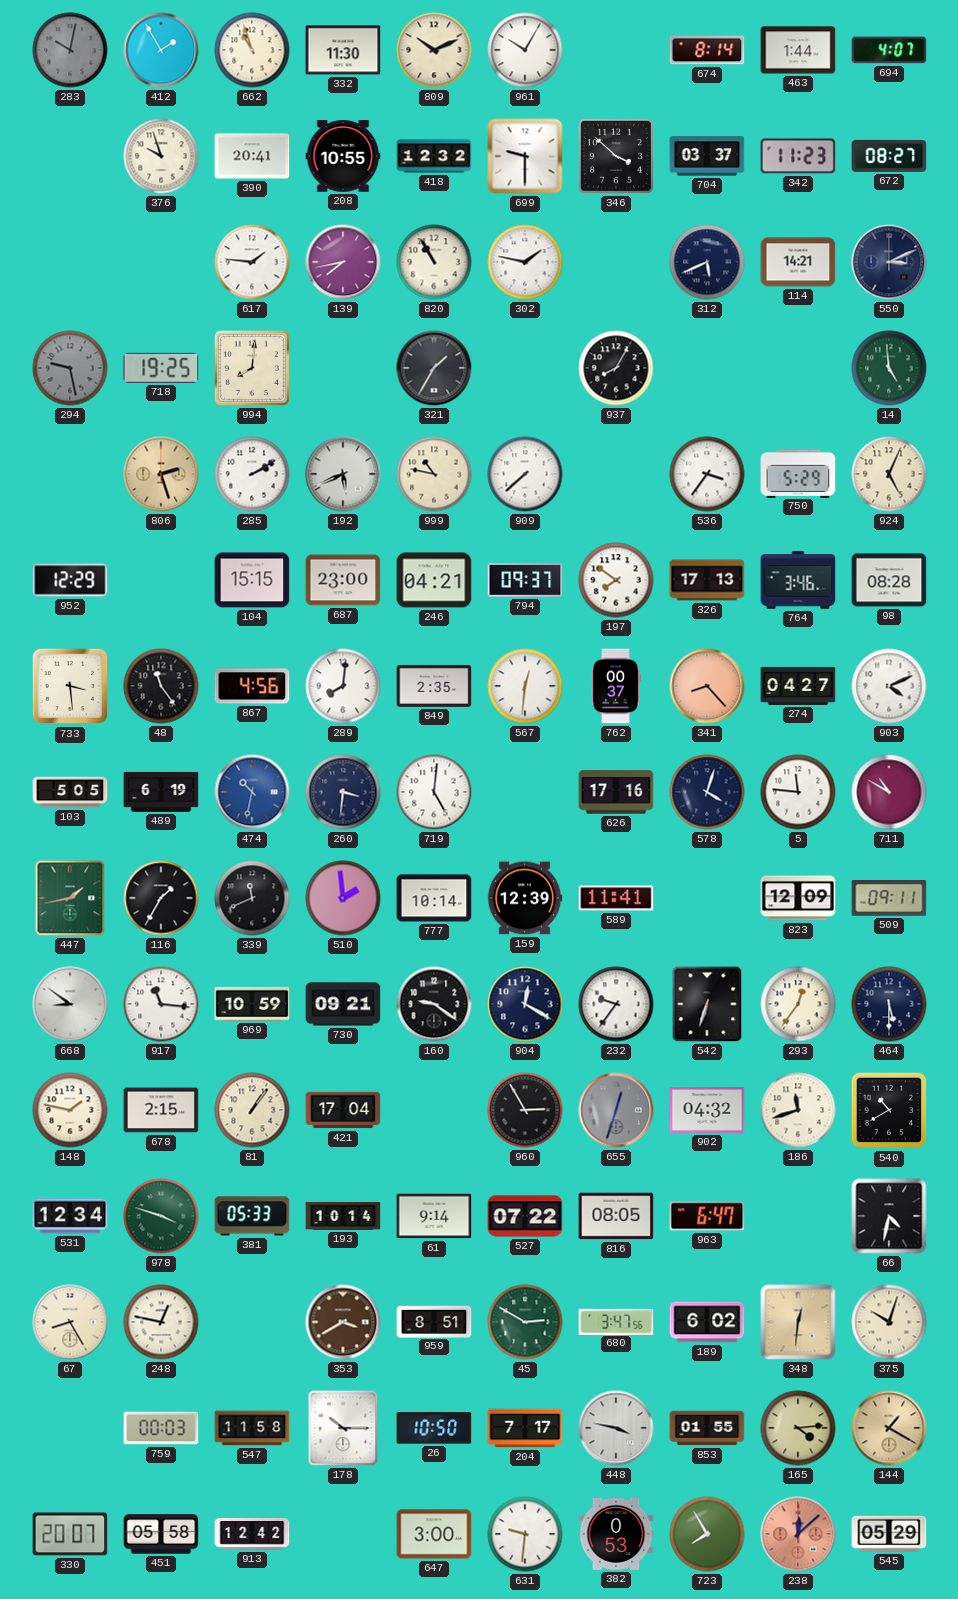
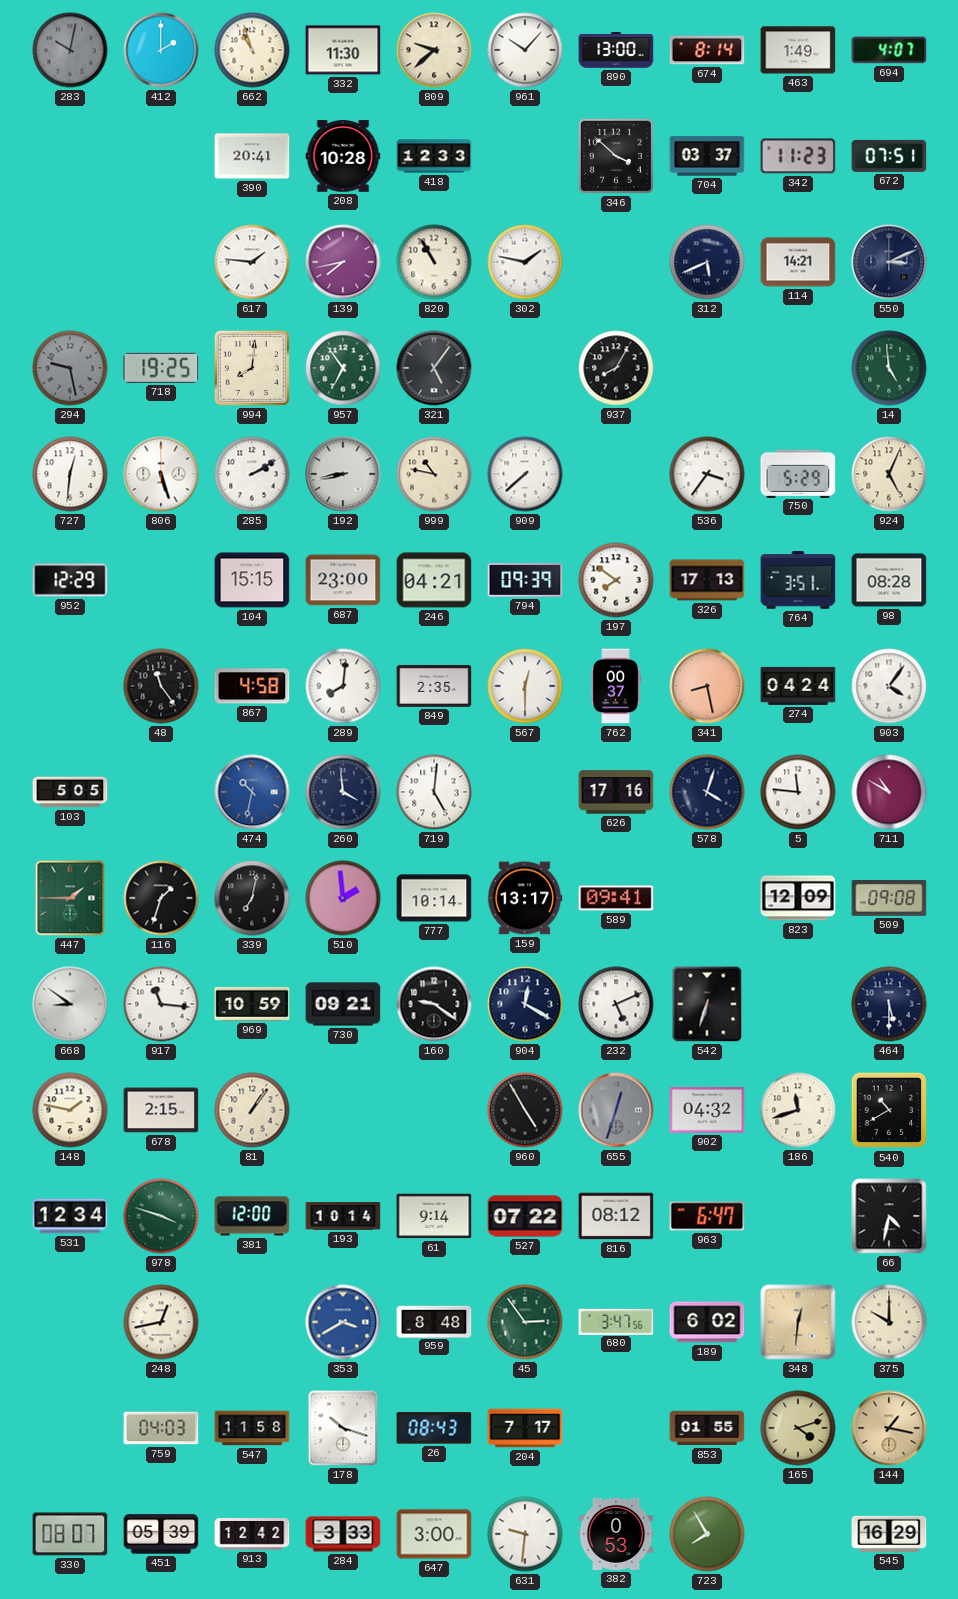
412: 1:55 -> 2:00
809: 10:11 -> 9:38
961: 10:05 -> 10:07
890: none -> 13:00
463: 1:44 -> 1:49
376: 9:57 -> none
208: 10:55 -> 10:28
418: 12:32 -> 12:33
699: 9:30 -> none
672: 08:27 -> 07:51
957: none -> 6:54
321: 1:35 -> 5:06
727: none -> 12:31
806: 2:27 -> 5:27
806 dial: champagne -> white
192: 5:41 -> 8:43
794: 09:37 -> 09:39
764: 3:46 -> 3:51
733: 3:29 -> none
867: 4:56 -> 4:58
567: 12:31 -> 12:30
341: 8:23 -> 8:28
274: 04:27 -> 04:24
903: 4:11 -> 4:06
489: 6:19 -> none
260: 3:31 -> 3:59
447: 1:43 -> 1:45
116: 1:35 -> 1:33
339: 11:41 -> 7:02
159: 12:39 -> 13:17
589: 11:41 -> 09:41
509: 09:11 -> 09:08
232: 9:36 -> 5:11
293: 12:36 -> none
421: 17:04 -> none
960: 2:55 -> 4:55
381: 05:33 -> 12:00
816: 08:05 -> 08:12
67: 8:25 -> none
248: 12:47 -> 12:43
353 dial: brown -> blue
959: 8:51 -> 8:48
45: 2:50 -> 2:54
375: 10:03 -> 10:00
759: 00:03 -> 04:03
178: 10:15 -> 10:18
26: 10:50 -> 08:43
448: 3:47 -> none
165: 4:14 -> 4:12
144: 1:20 -> 1:17
330: 20:07 -> 08:07
451: 05:58 -> 05:39
284: none -> 3:33
238: 12:08 -> none
545: 05:29 -> 16:29
